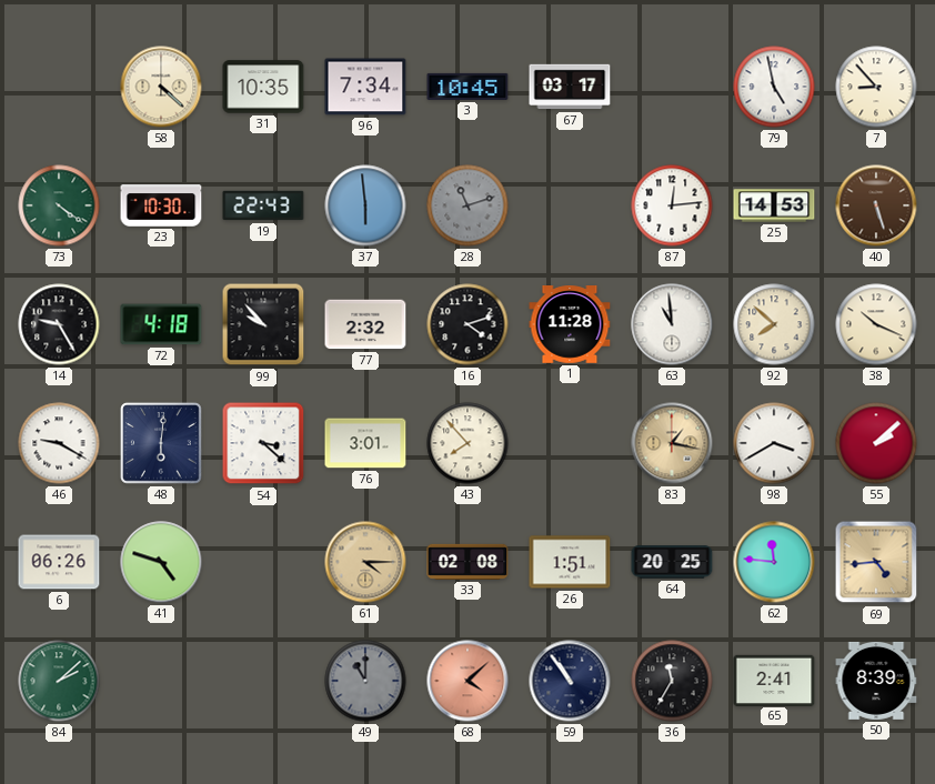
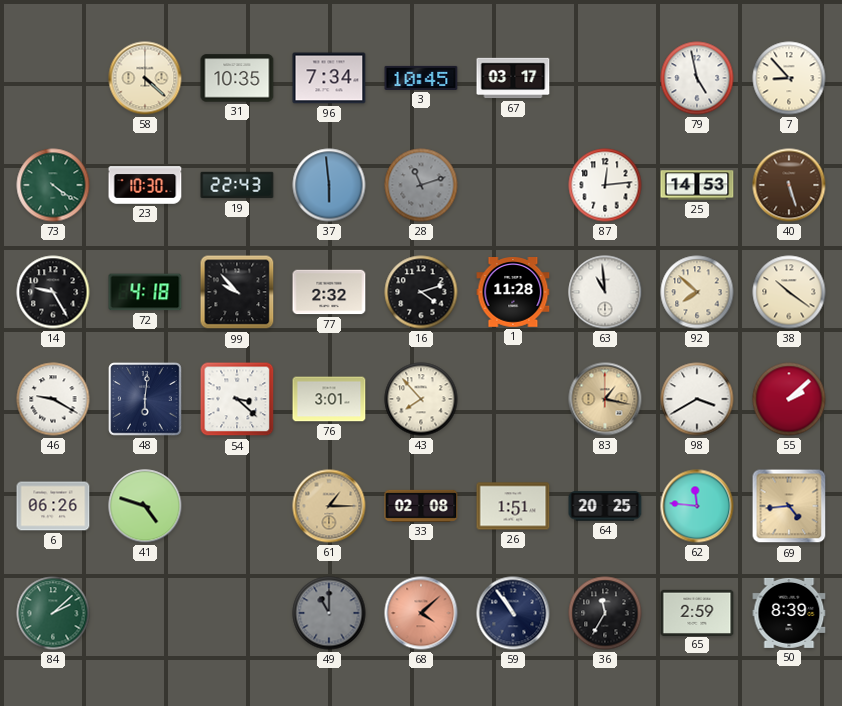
38: 10:19 -> 10:21
61: 4:15 -> 1:15
65: 2:41 -> 2:59
